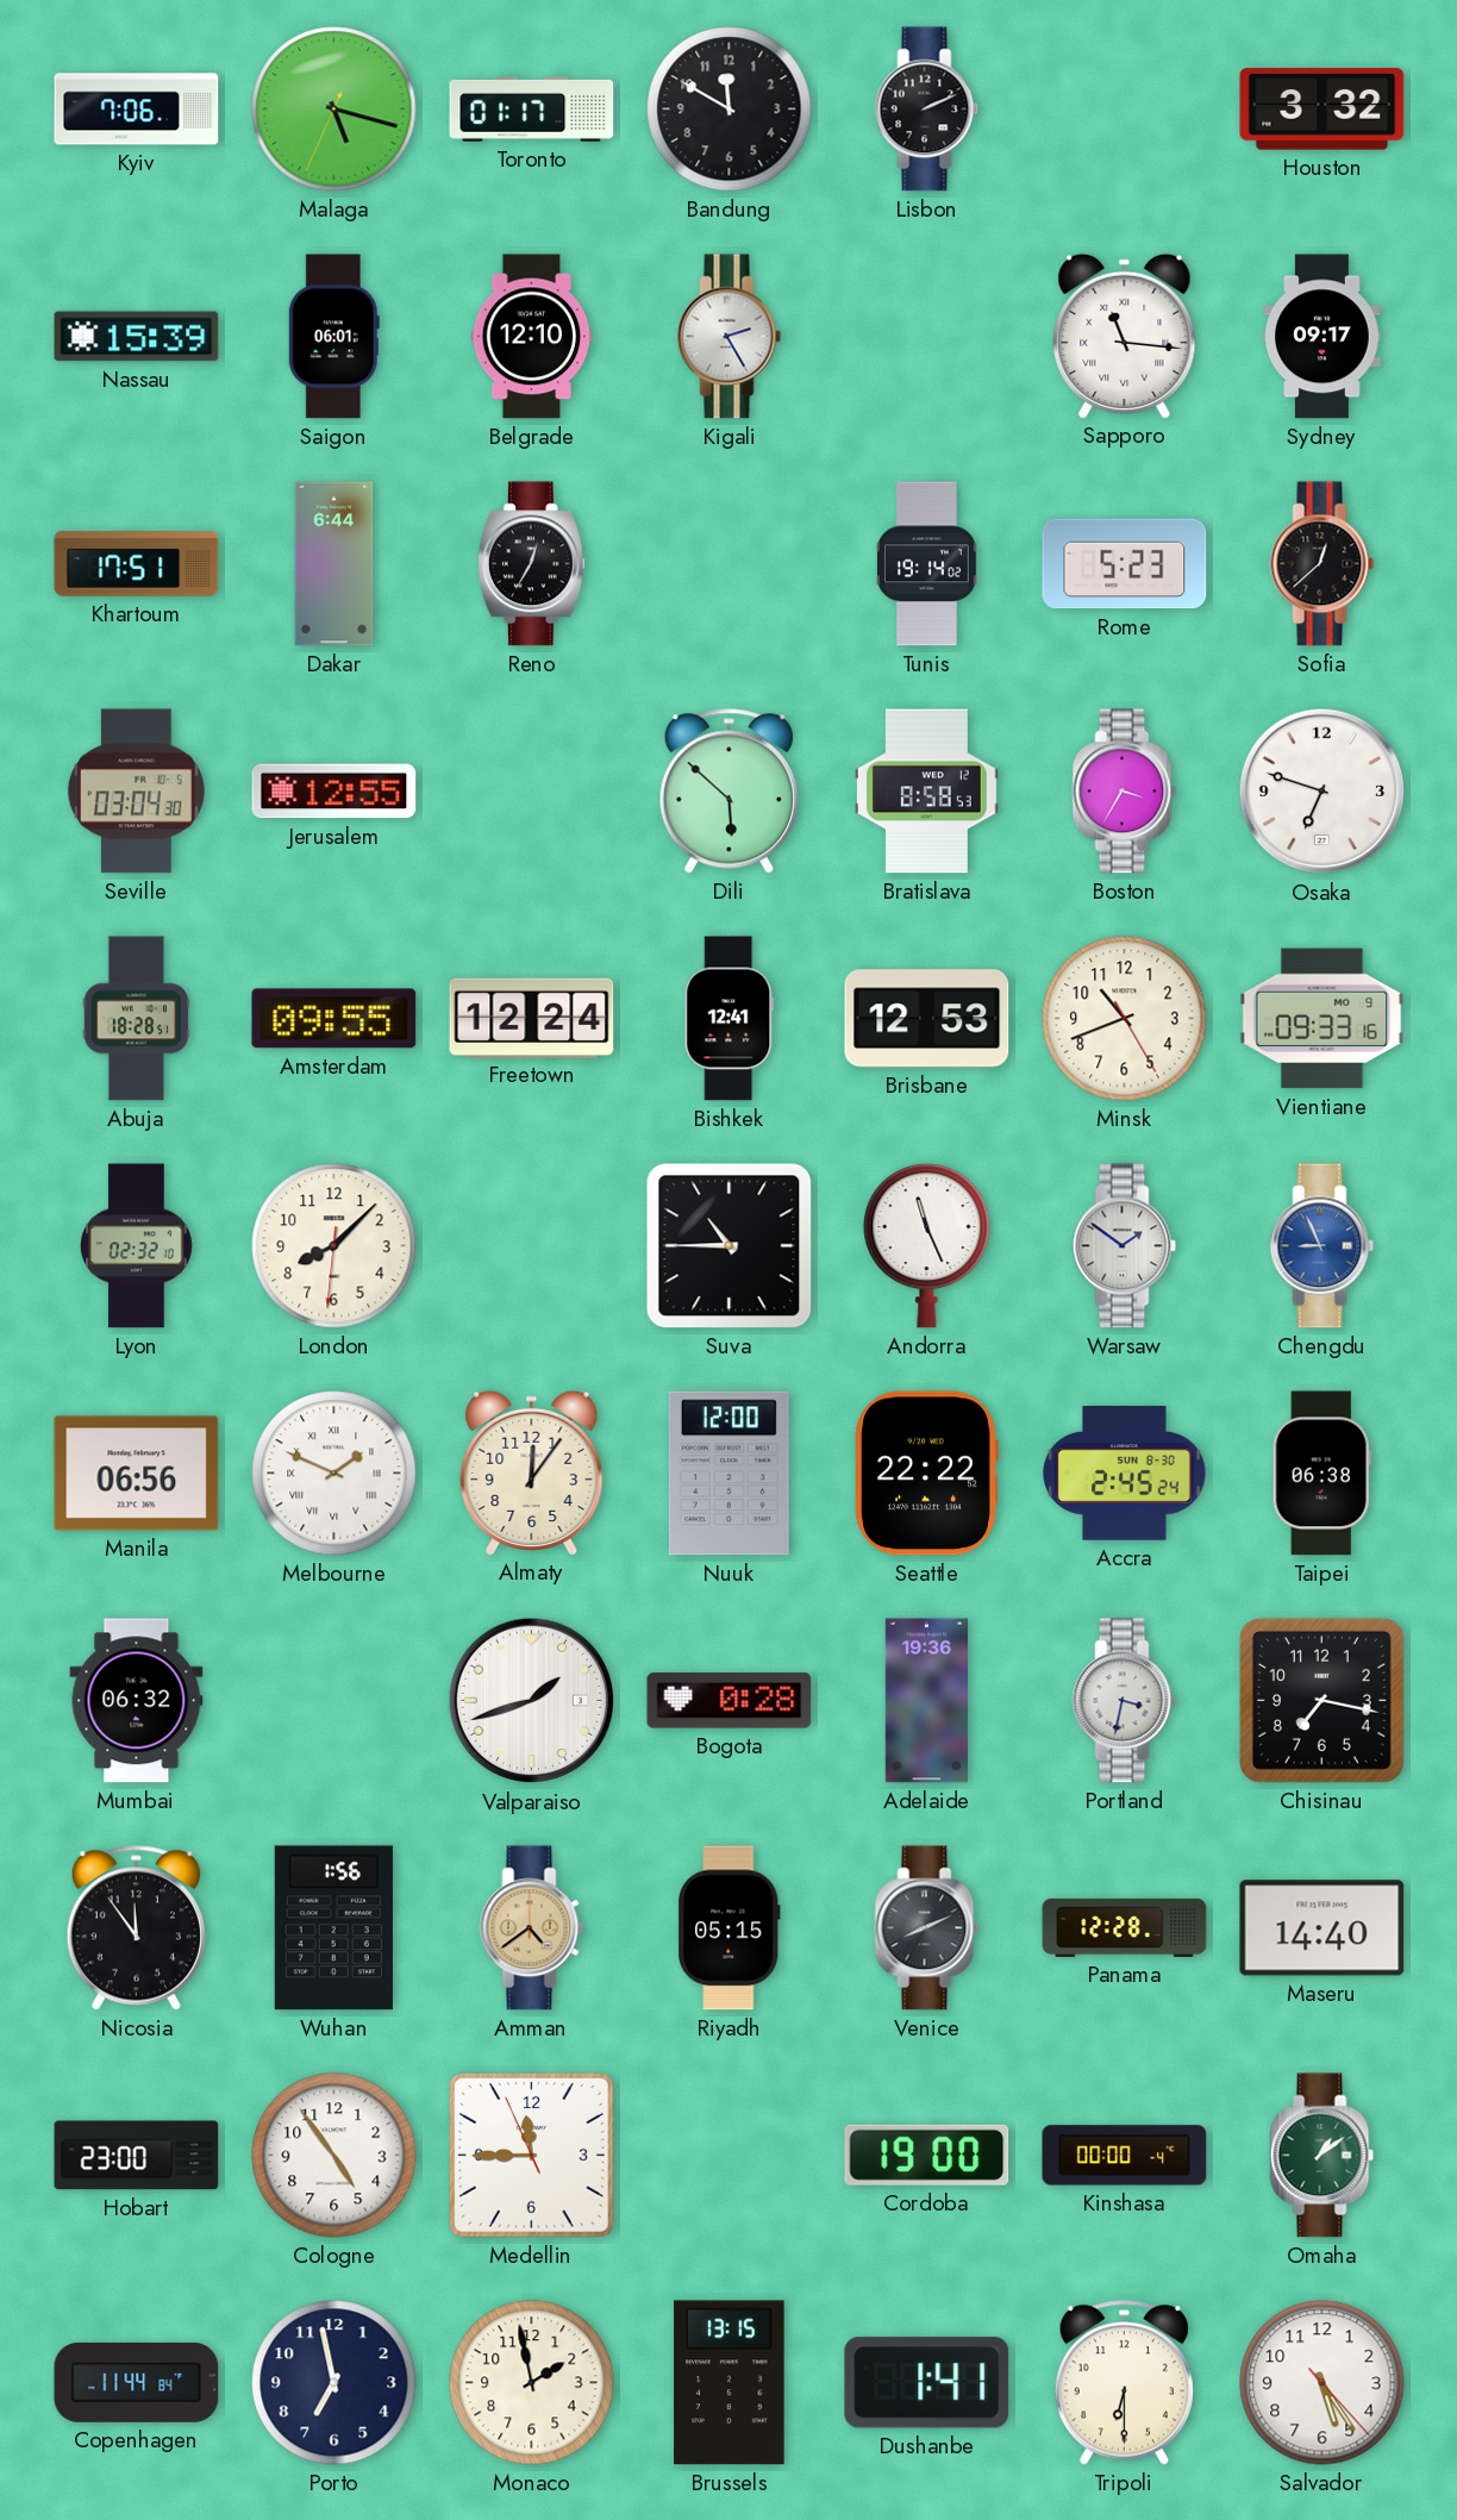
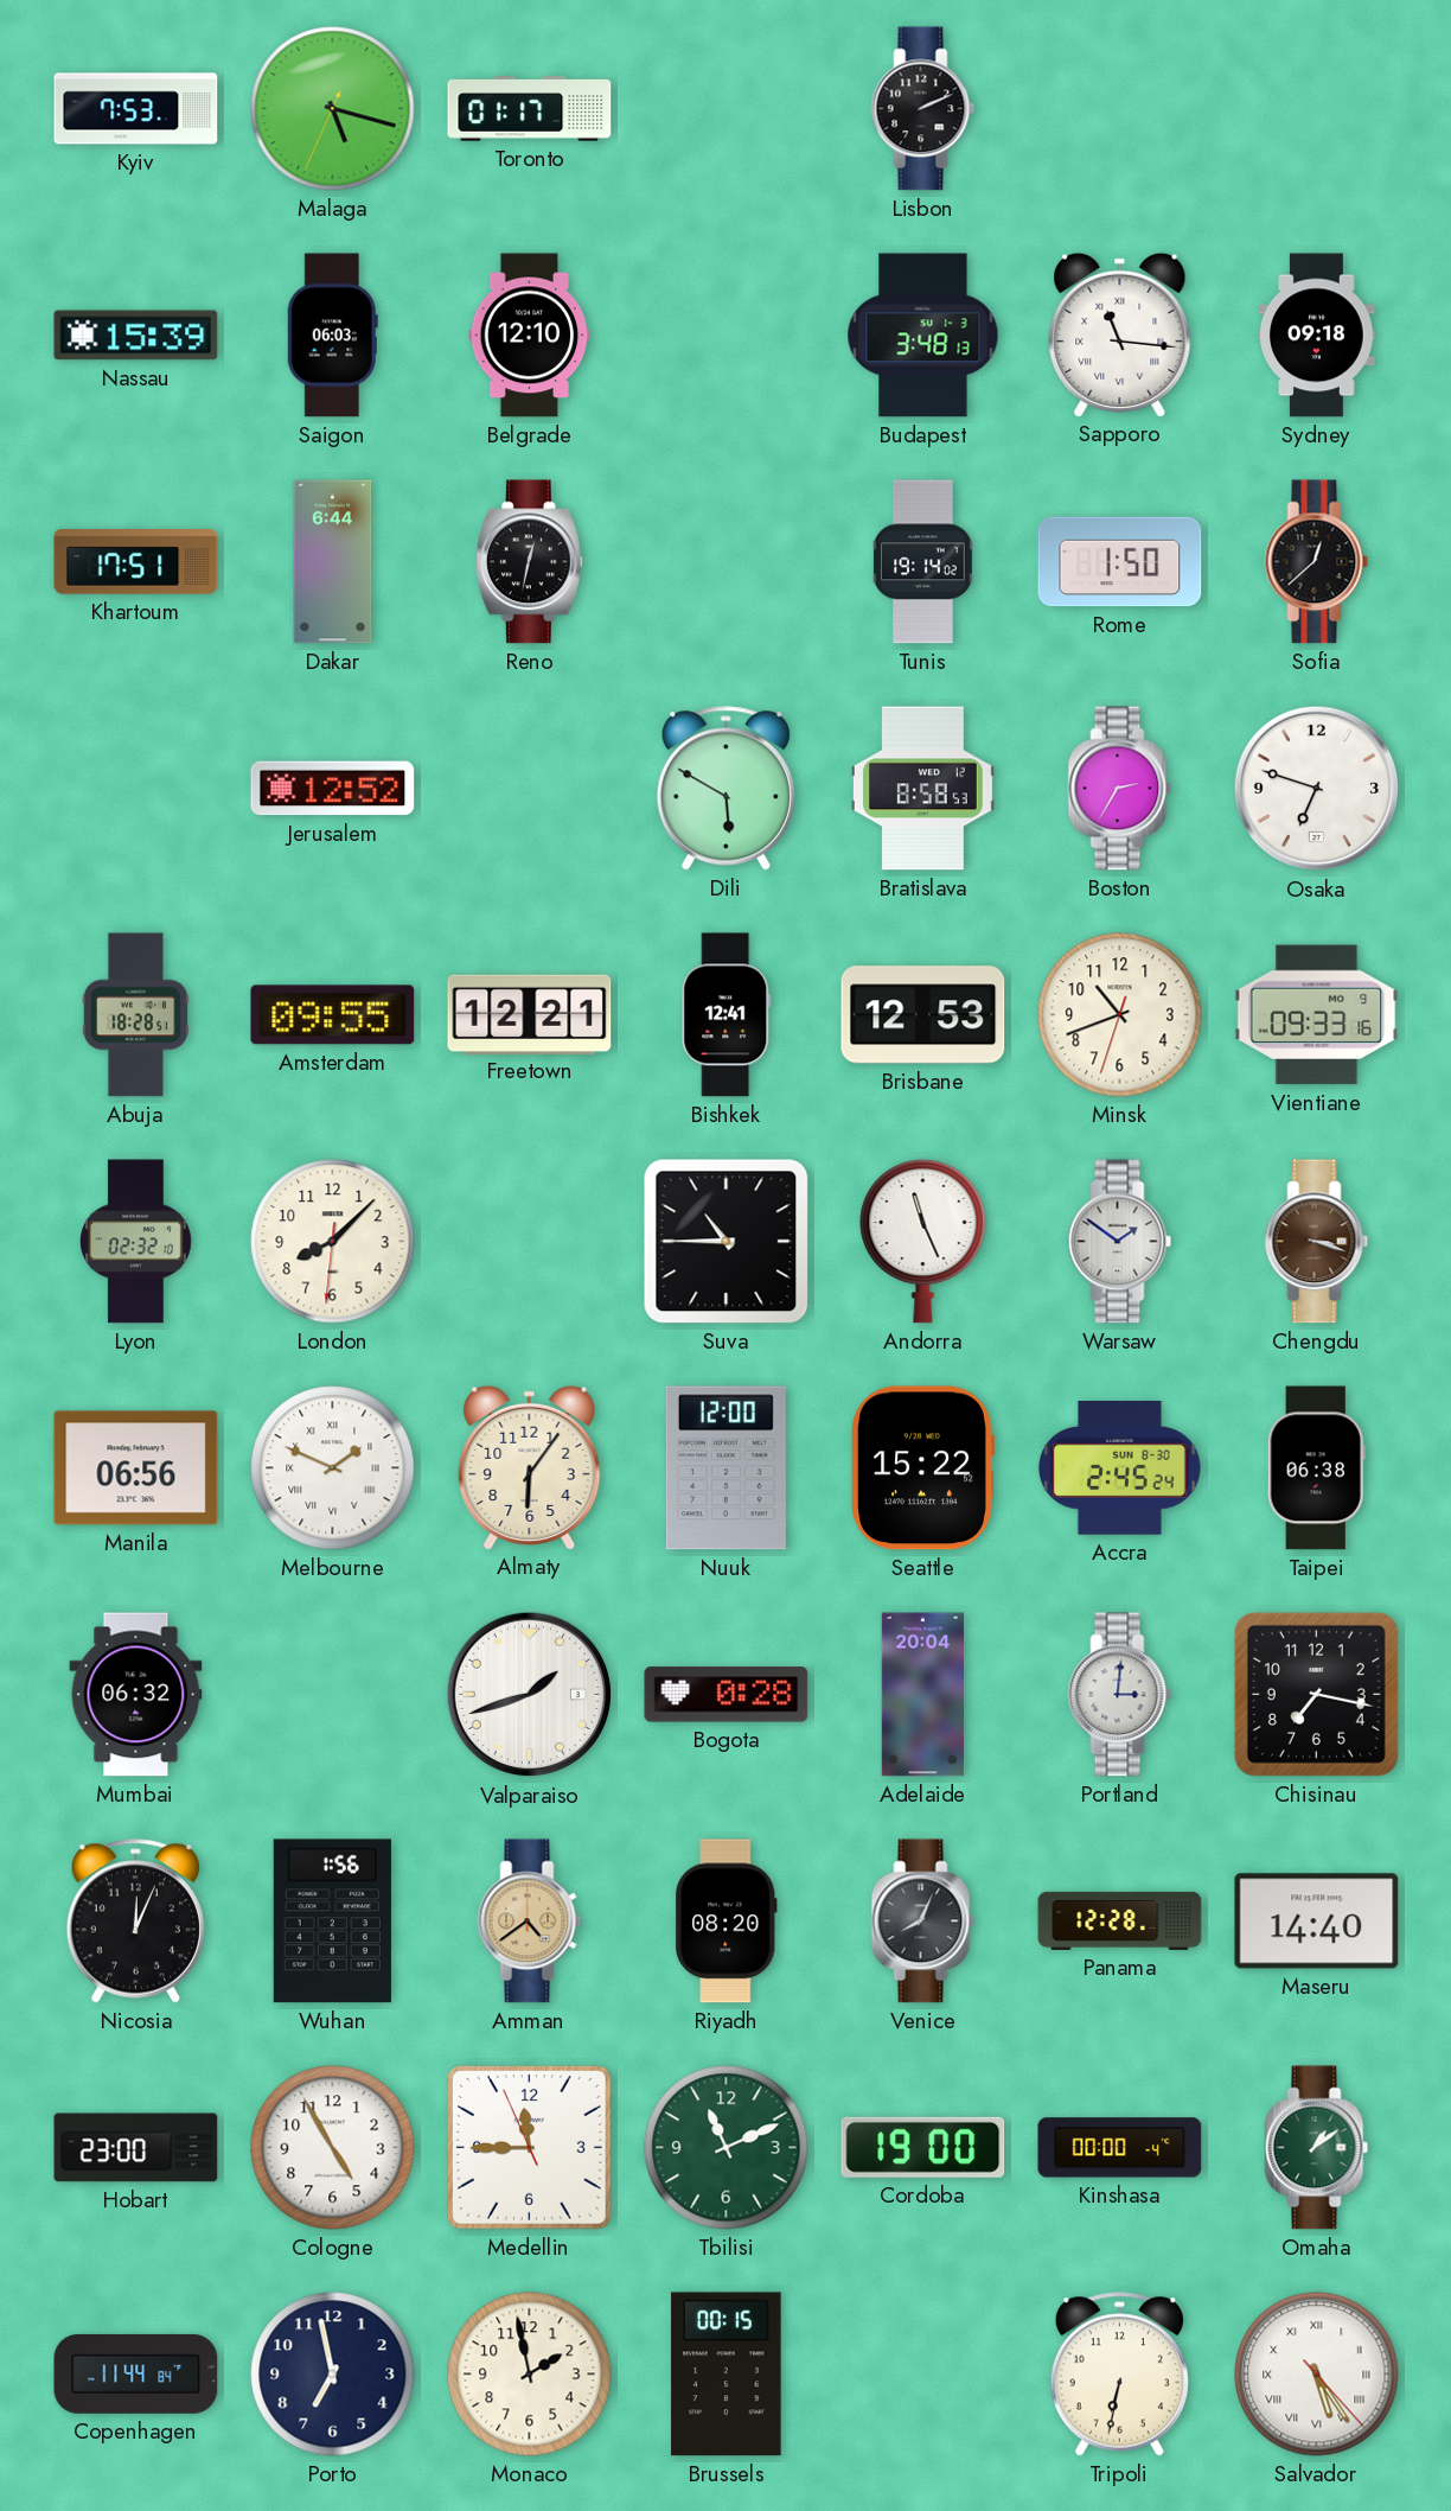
Kyiv: 7:06 -> 7:53
Bandung: 11:50 -> none
Houston: 3:32 -> none
Saigon: 06:01 -> 06:03
Kigali: 2:25 -> none
Budapest: none -> 3:48
Sydney: 09:17 -> 09:18
Reno: 12:35 -> 12:32
Rome: 5:23 -> 1:50
Seville: 03:04 -> none
Jerusalem: 12:55 -> 12:52
Dili: 5:52 -> 5:50
Boston: 3:35 -> 2:35
Freetown: 12:24 -> 12:21
Minsk: 10:41:25 -> 10:41:33
Chengdu: 8:56 -> 3:18
Chengdu dial: blue -> brown
Almaty: 12:06 -> 6:06
Seattle: 22:22 -> 15:22
Adelaide: 19:36 -> 20:04
Portland: 3:32 -> 3:01
Nicosia: 11:54 -> 12:04
Riyadh: 05:15 -> 08:20
Venice: 8:11 -> 8:04
Cologne: 4:54 -> 4:55
Tbilisi: none -> 11:11
Brussels: 13:15 -> 00:15
Dushanbe: 1:41 -> none
Tripoli: 6:30 -> 6:32
Salvador numerals: Arabic -> Roman
